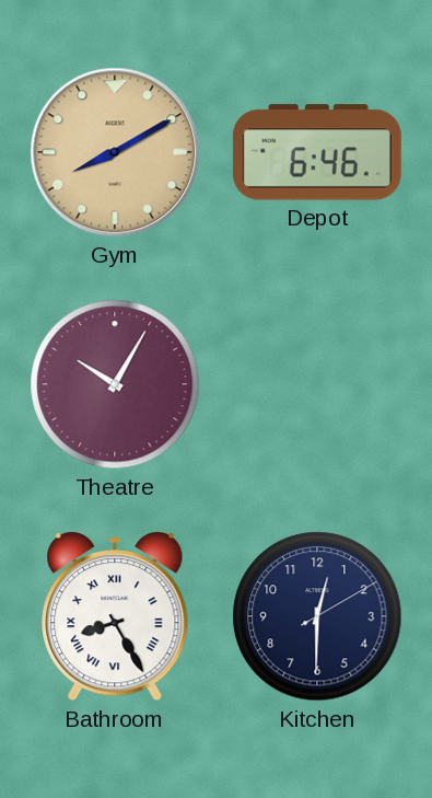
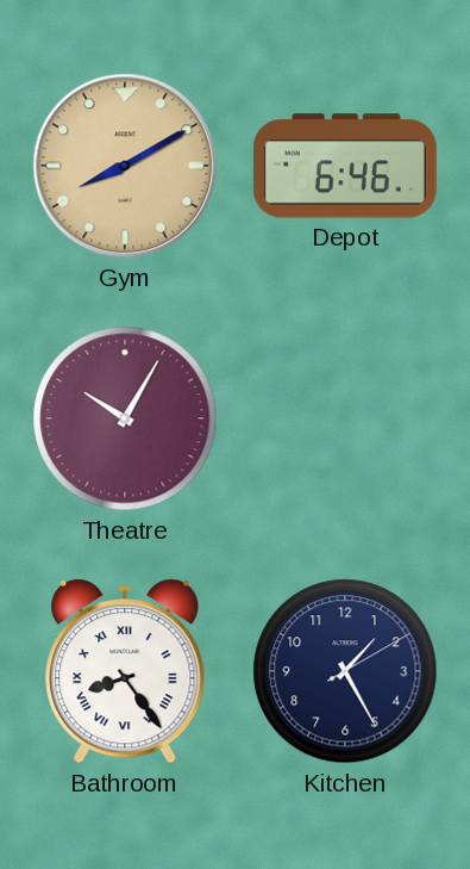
Bathroom: 8:25 -> 8:24
Kitchen: 12:30 -> 1:25
